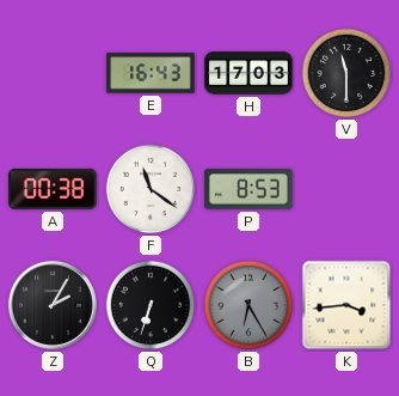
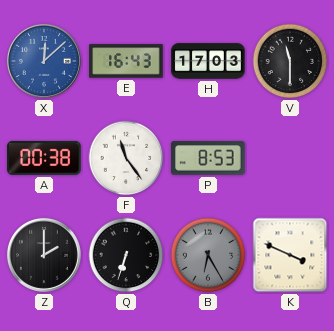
X: none -> 12:08
F: 11:21 -> 11:24
Z: 2:05 -> 2:00
K: 3:44 -> 3:49
